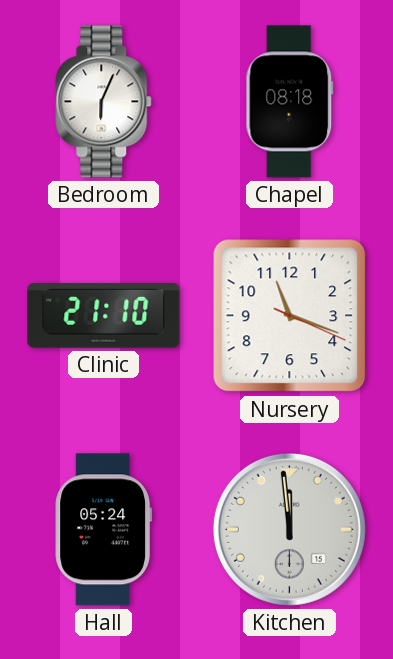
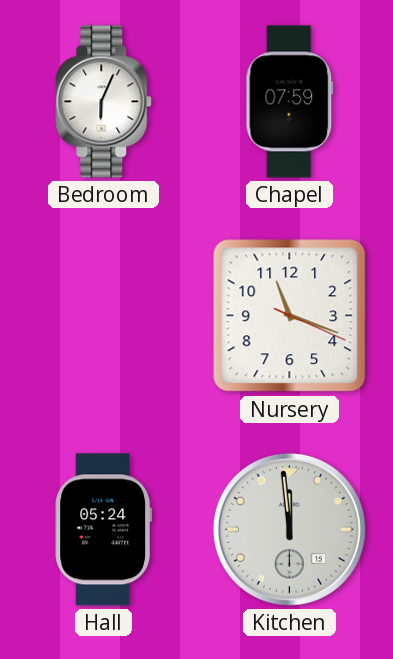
Chapel: 08:18 -> 07:59
Clinic: 21:10 -> none
